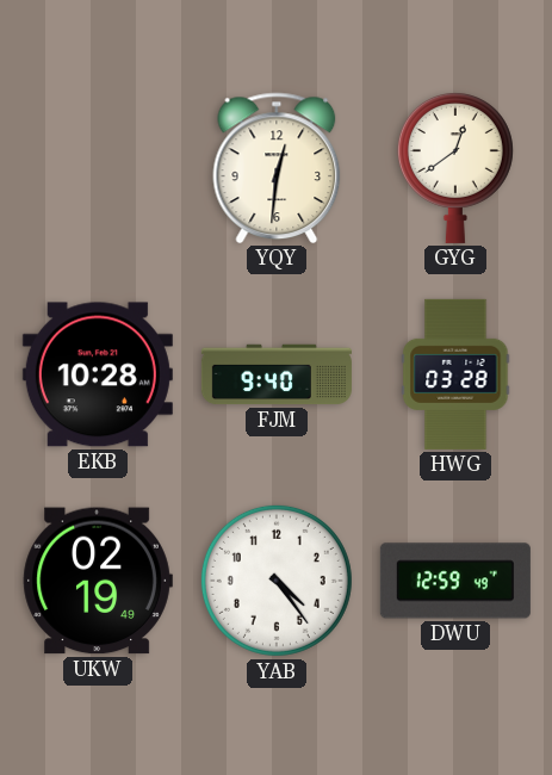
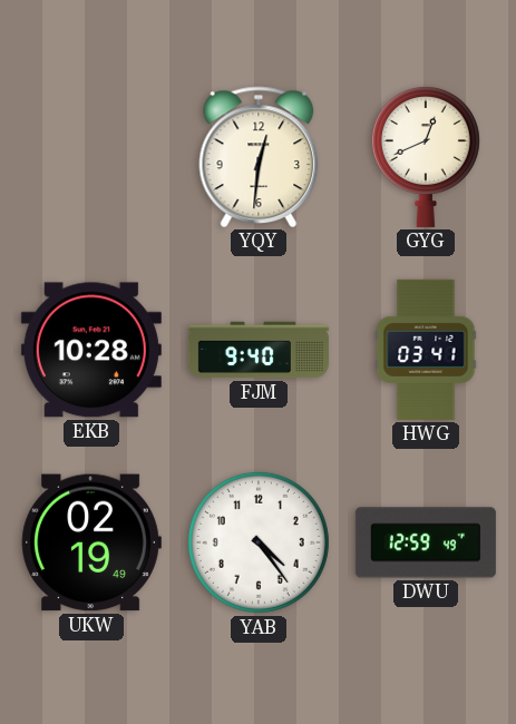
GYG: 12:39 -> 12:41
HWG: 03:28 -> 03:41
